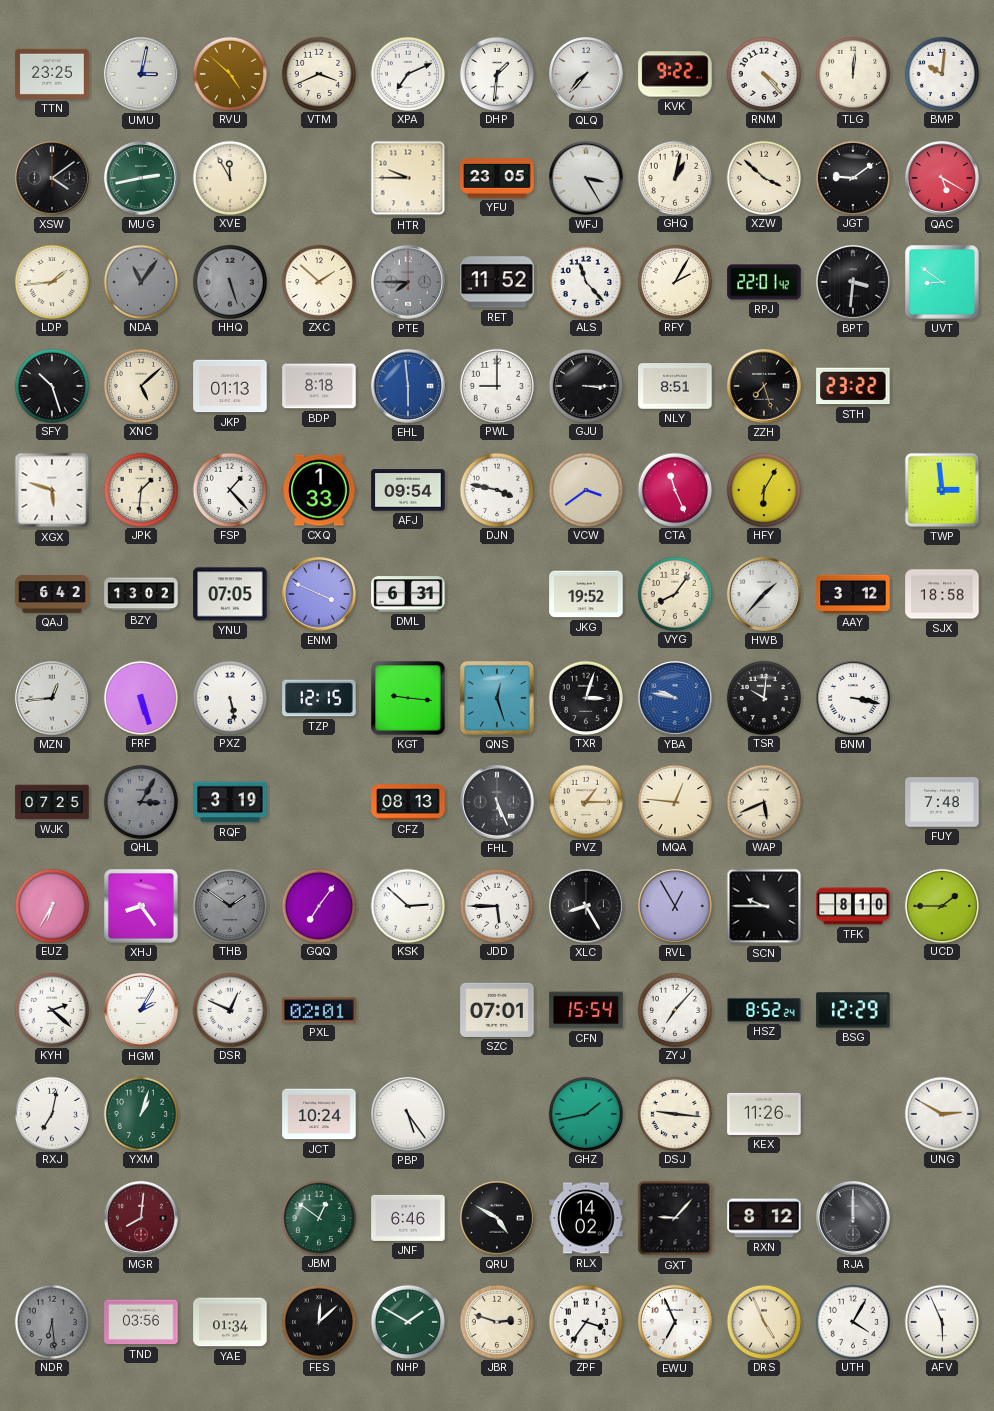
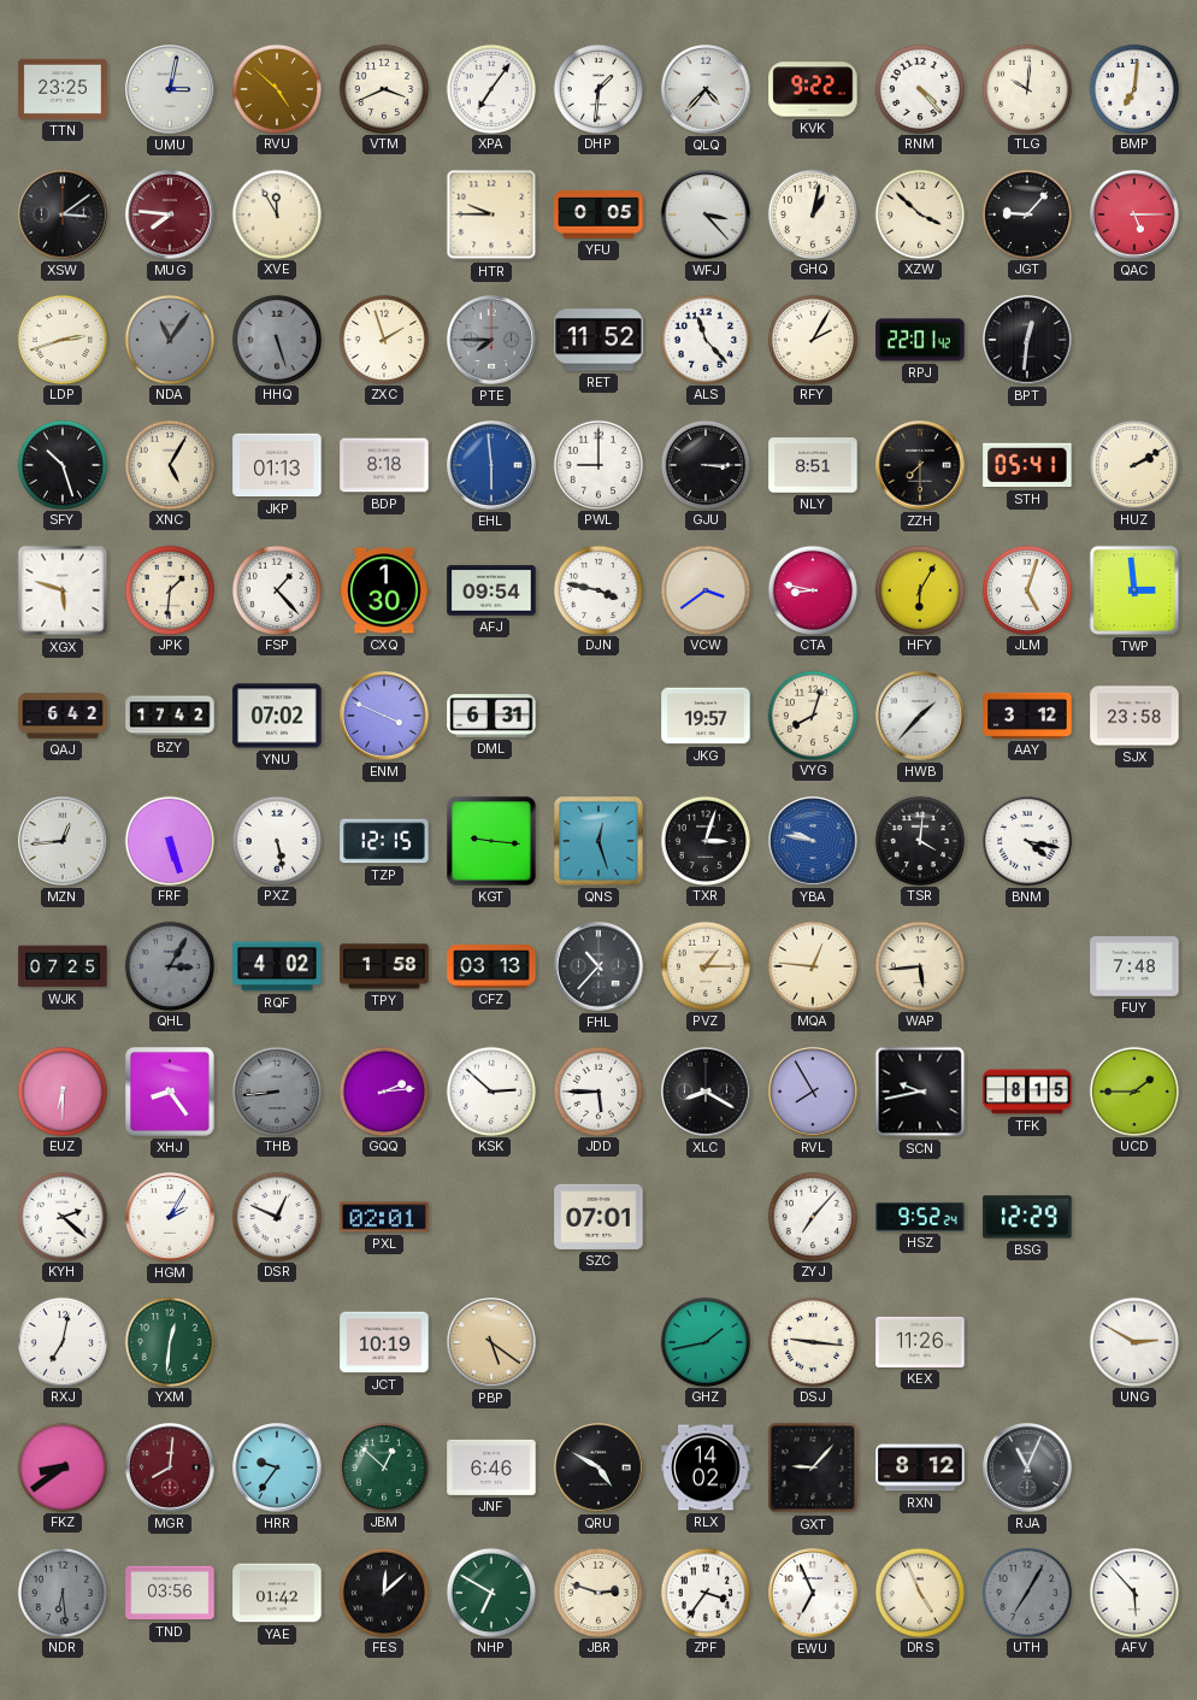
XPA: 7:11 -> 7:06
QLQ: 7:37 -> 4:37
TLG: 12:01 -> 10:01
BMP: 10:01 -> 7:01
XSW: 4:09 -> 3:09
MUG: 2:43 -> 7:46
MUG dial: green -> burgundy
YFU: 23:05 -> 0:05
WFJ: 3:25 -> 3:23
JGT: 9:09 -> 9:07
QAC: 5:20 -> 5:15
LDP: 1:44 -> 2:42
ZXC: 1:52 -> 1:57
BPT: 3:31 -> 12:31
UVT: 8:51 -> none
XNC: 5:08 -> 5:05
ZZH: 7:27 -> 7:30
STH: 23:22 -> 05:41
HUZ: none -> 2:10
CXQ: 1:33 -> 1:30
CTA: 11:26 -> 8:47
JLM: none -> 5:03
BZY: 13:02 -> 17:42
YNU: 07:05 -> 07:02
JKG: 19:52 -> 19:57
VYG: 8:06 -> 8:03
SJX: 18:58 -> 23:58
TSR: 10:01 -> 4:01
BNM: 3:17 -> 4:17
RQF: 3:19 -> 4:02
TPY: none -> 1:58
CFZ: 08:13 -> 03:13
FHL: 5:26 -> 10:37
WAP: 5:41 -> 5:44
EUZ: 6:35 -> 6:30
THB: 1:51 -> 8:44
GQQ: 7:06 -> 2:14
XLC: 8:25 -> 8:20
RVL: 12:55 -> 7:55
SCN: 9:45 -> 9:43
TFK: 8:10 -> 8:15
CFN: 15:54 -> none
HSZ: 8:52 -> 9:52
YXM: 1:03 -> 12:31
JCT: 10:24 -> 10:19
PBP: 5:24 -> 5:21
PBP dial: white -> champagne
FKZ: none -> 8:39
HRR: none -> 9:36
JBM: 12:51 -> 12:52
RJA: 12:00 -> 11:04
YAE: 01:34 -> 01:42
NHP: 1:50 -> 6:50
UTH: 4:05 -> 7:05
UTH dial: white -> grey
AFV: 5:56 -> 5:53
